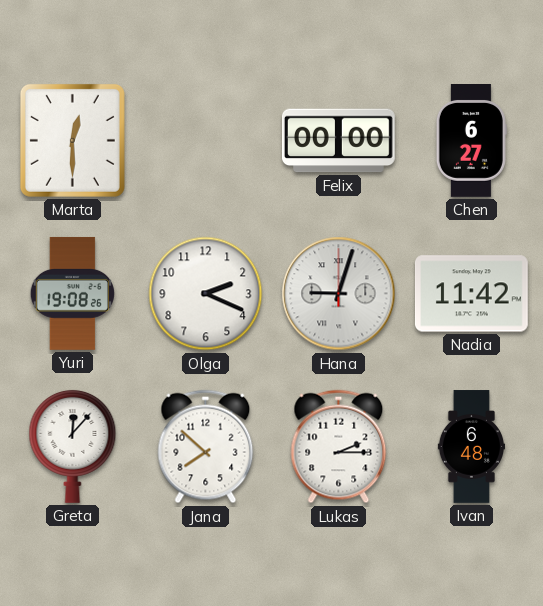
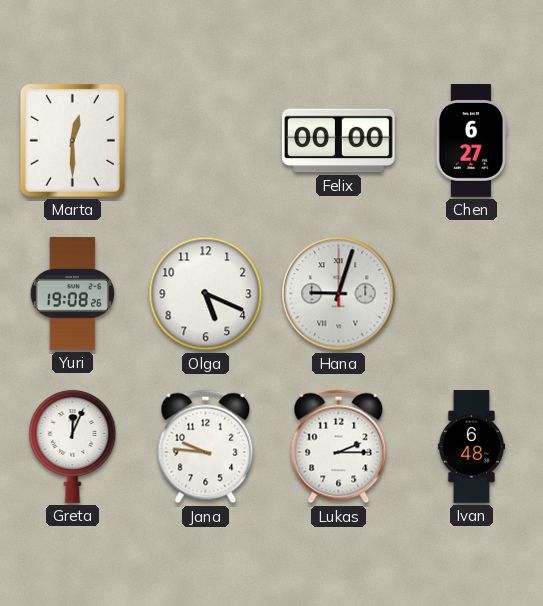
Olga: 2:19 -> 5:19
Nadia: 11:42 -> none
Greta: 12:07 -> 12:04
Jana: 7:52 -> 9:46
